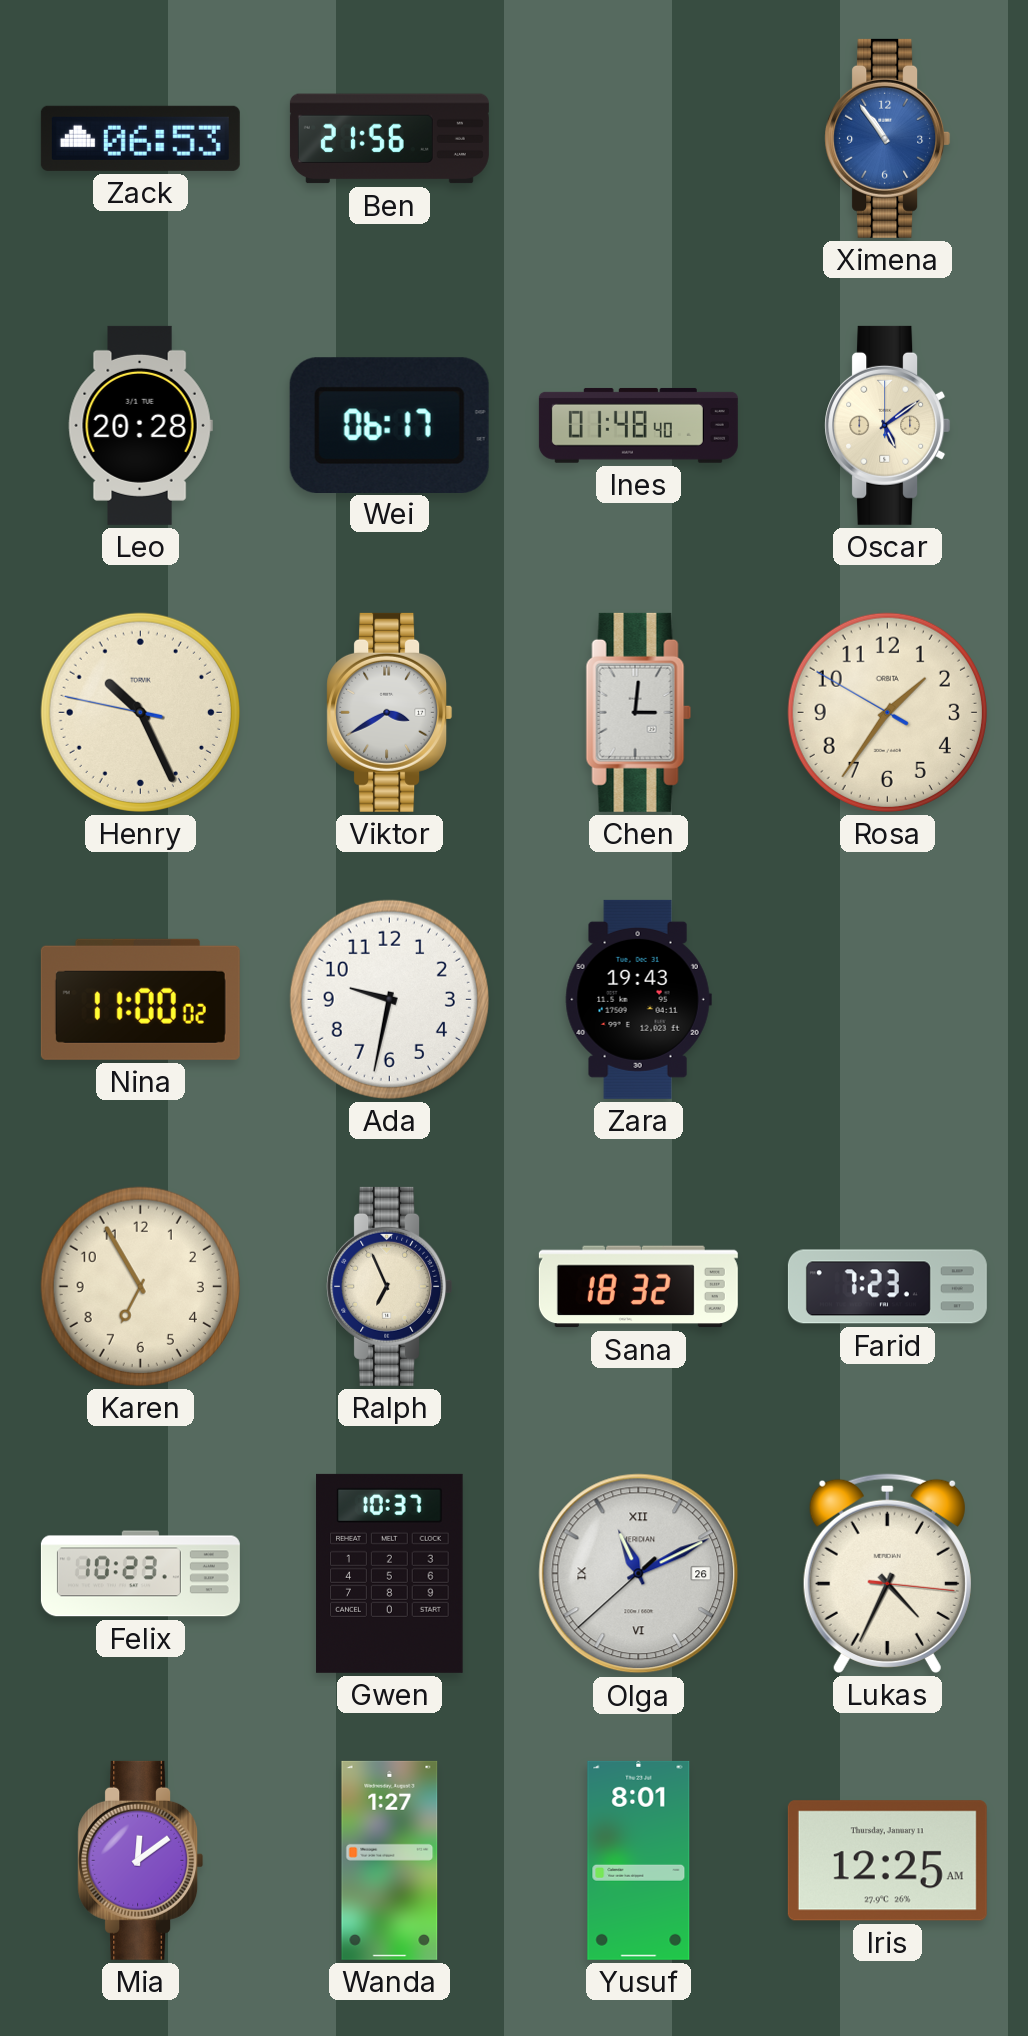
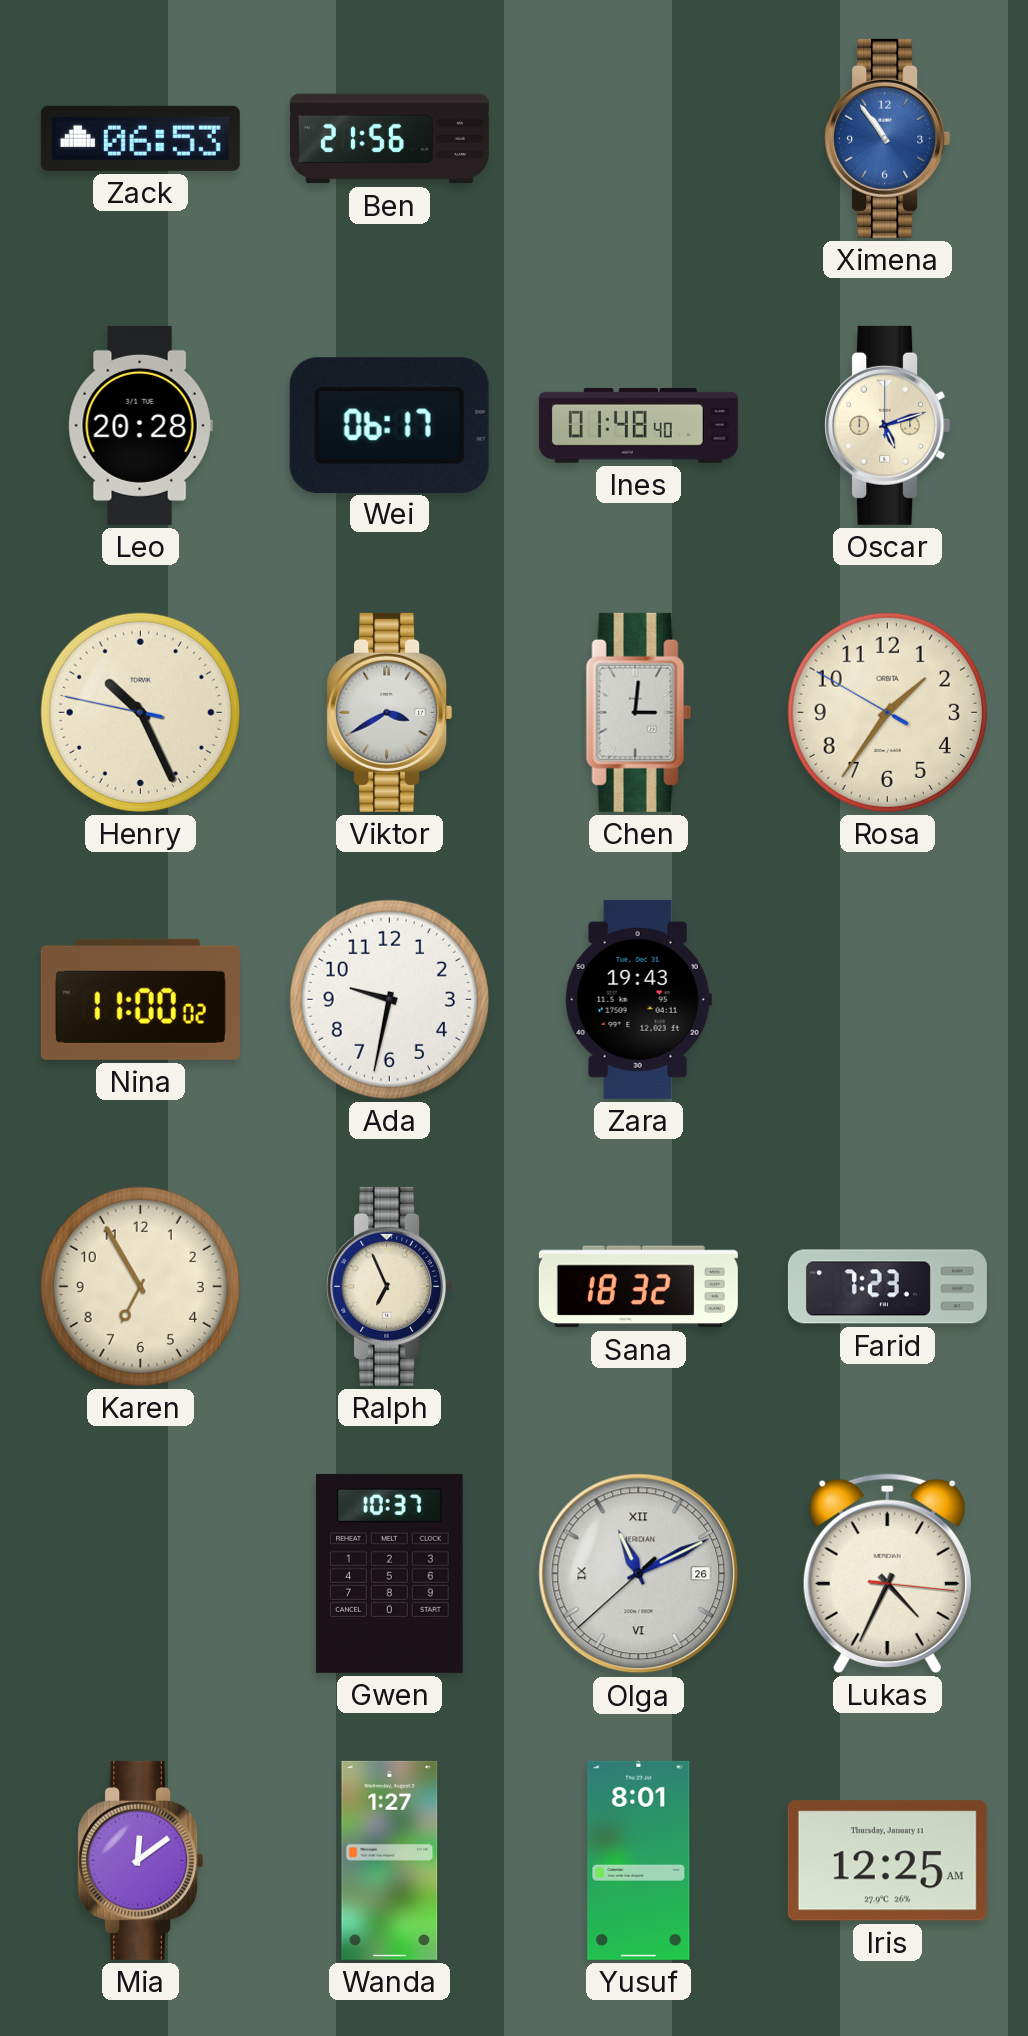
Oscar: 5:09 -> 5:12
Felix: 10:23 -> none
